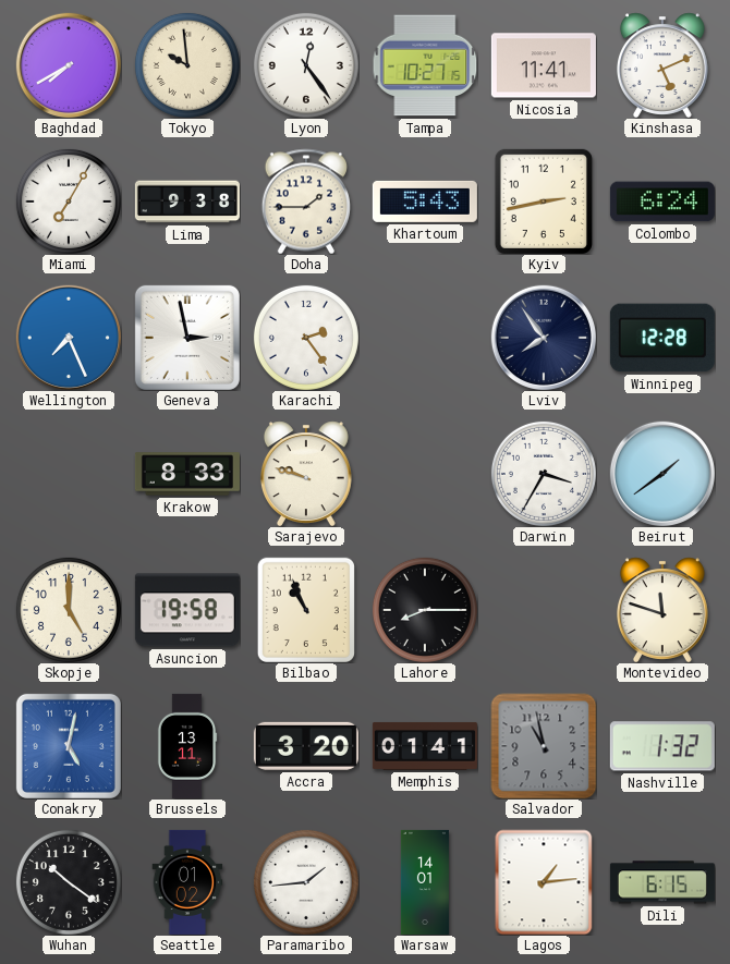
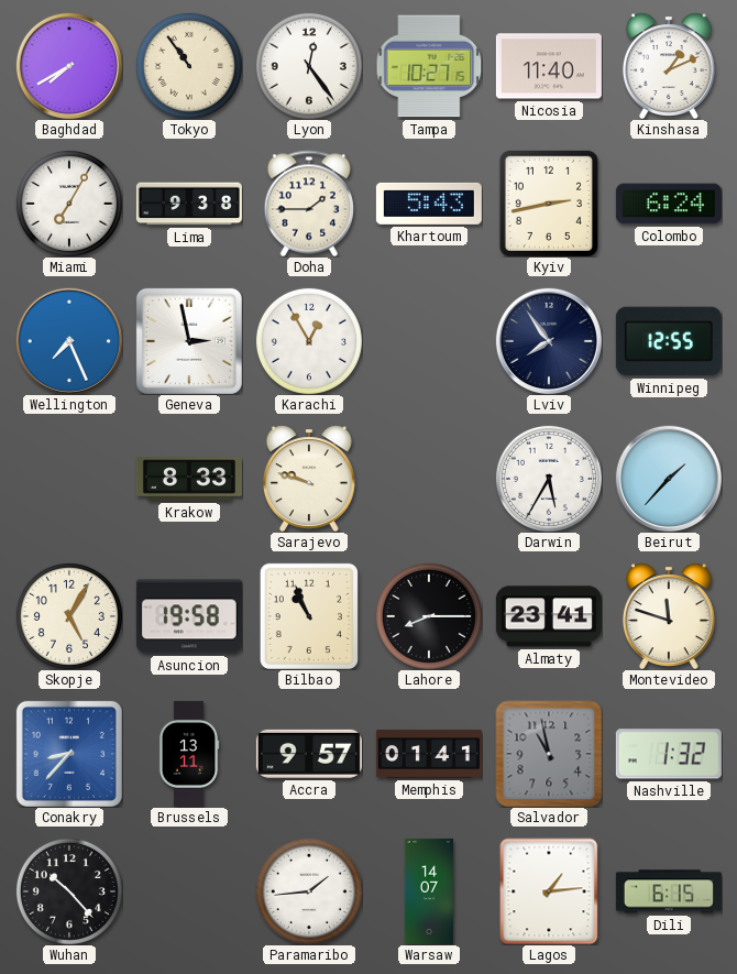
Tokyo: 9:59 -> 10:54
Nicosia: 11:41 -> 11:40
Kinshasa: 5:11 -> 1:11
Karachi: 2:24 -> 12:55
Winnipeg: 12:28 -> 12:55
Darwin: 3:35 -> 5:35
Beirut: 1:39 -> 1:37
Skopje: 5:00 -> 5:05
Almaty: none -> 23:41
Conakry: 5:02 -> 8:37
Accra: 3:20 -> 9:57
Wuhan: 10:21 -> 10:23
Seattle: 01:02 -> none
Warsaw: 14:01 -> 14:07
